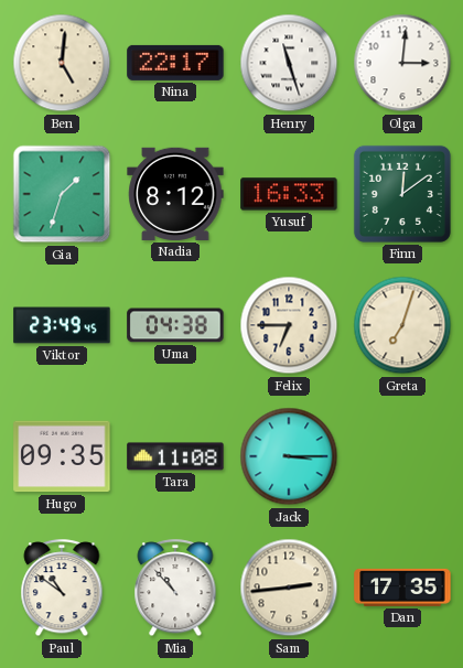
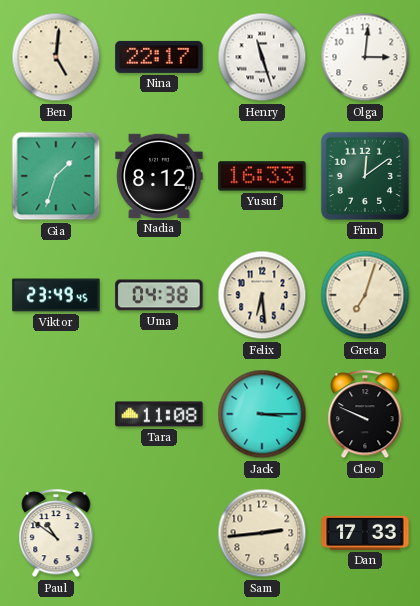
Felix: 6:45 -> 6:29
Hugo: 09:35 -> none
Cleo: none -> 9:49
Mia: 10:53 -> none
Dan: 17:35 -> 17:33
